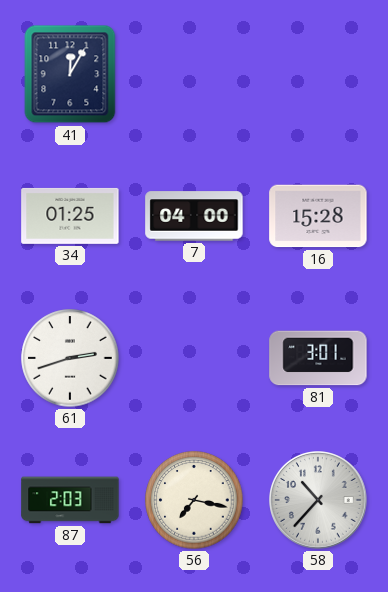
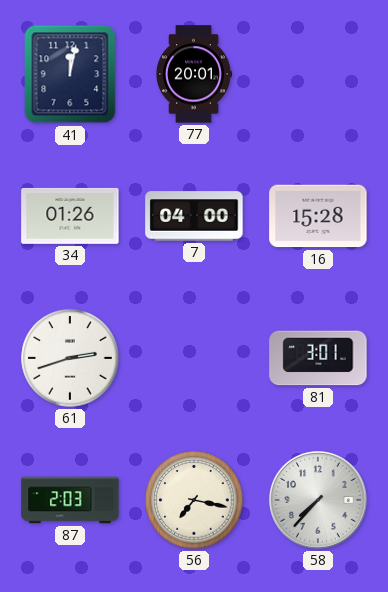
41: 12:05 -> 12:02
77: none -> 20:01
34: 01:25 -> 01:26
58: 10:37 -> 7:37
